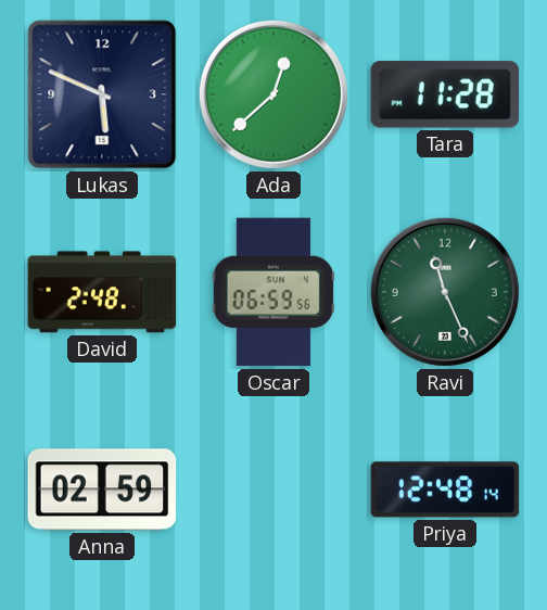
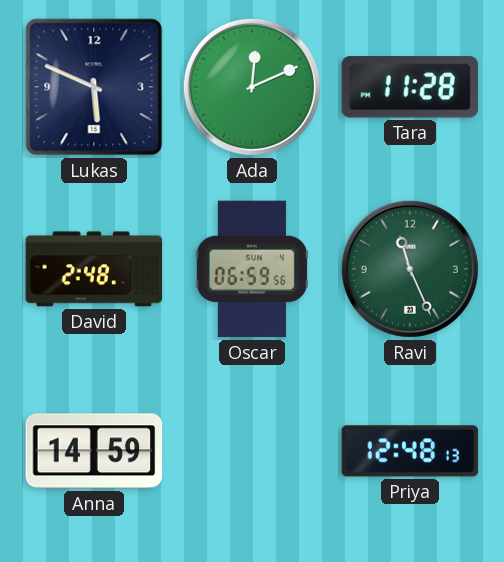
Ada: 12:38 -> 12:11
Anna: 02:59 -> 14:59
Priya: 12:48:14 -> 12:48:13
